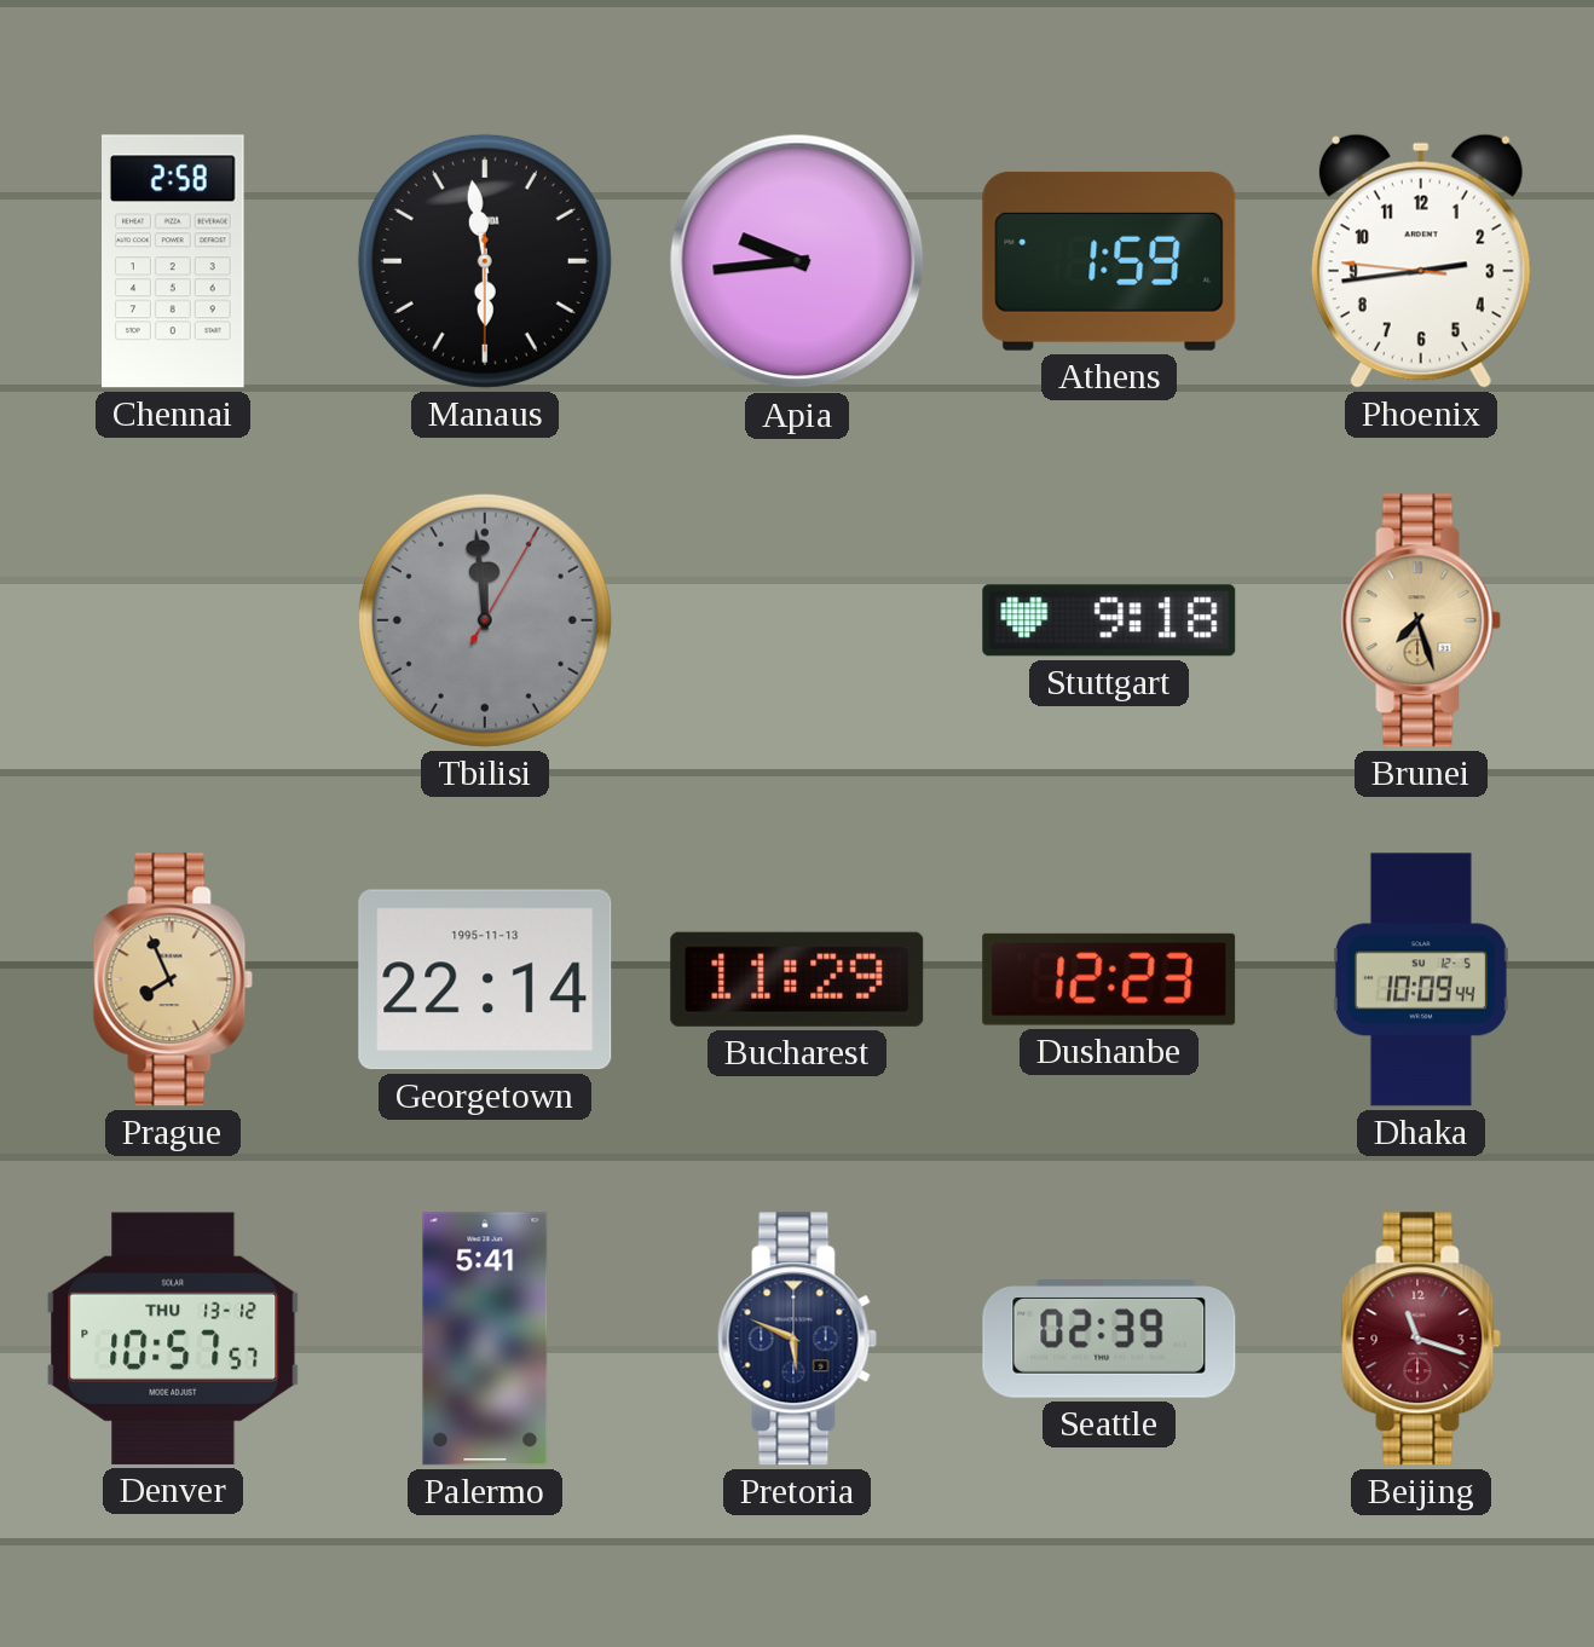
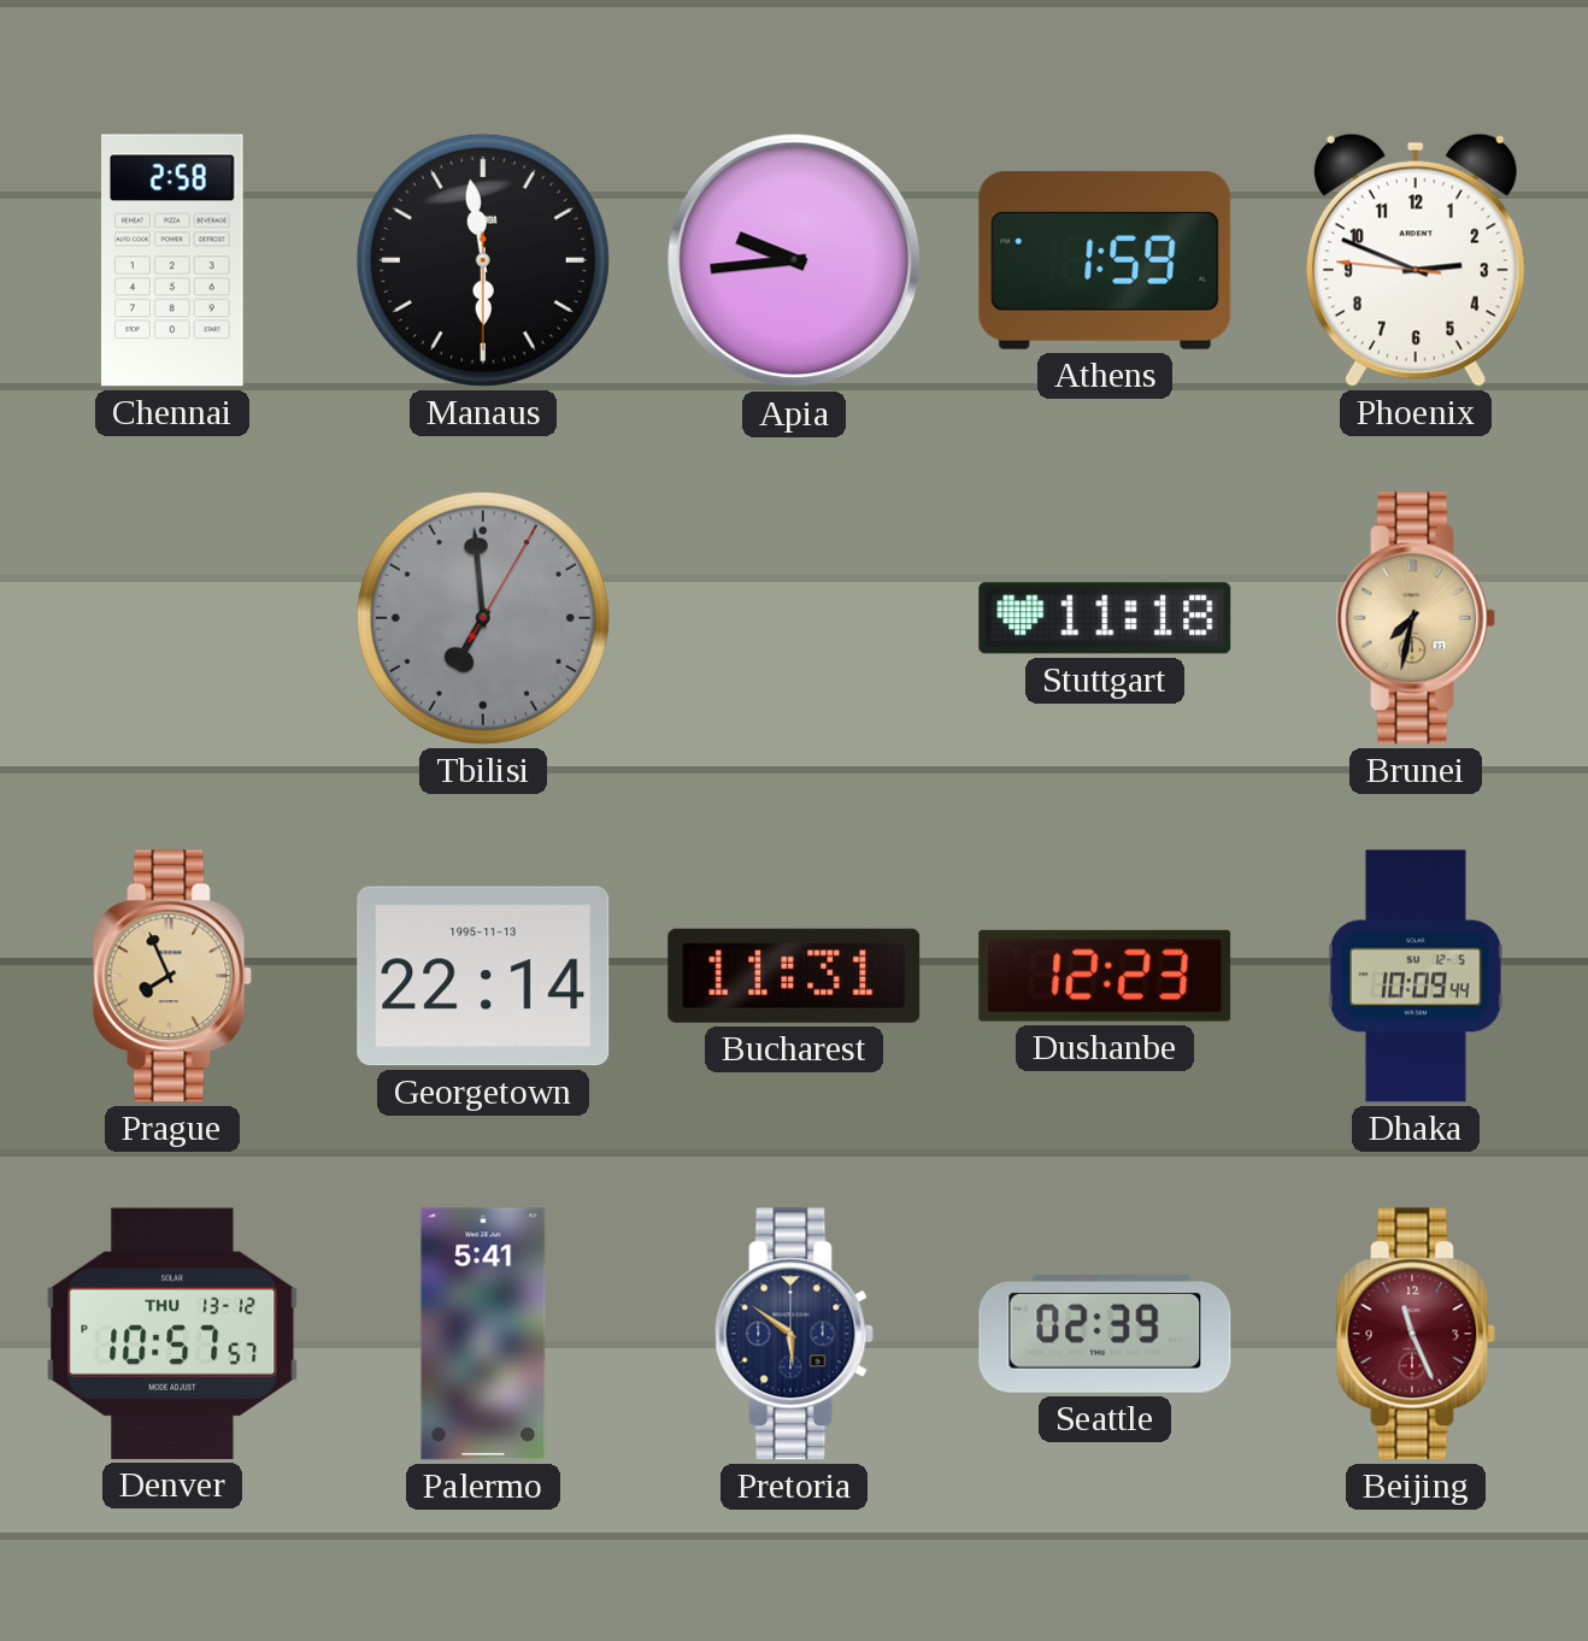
Phoenix: 2:43 -> 2:48
Tbilisi: 11:59 -> 6:59
Stuttgart: 9:18 -> 11:18
Brunei: 7:27 -> 7:32
Bucharest: 11:29 -> 11:31
Pretoria: 5:49 -> 5:51
Beijing: 11:18 -> 11:26
